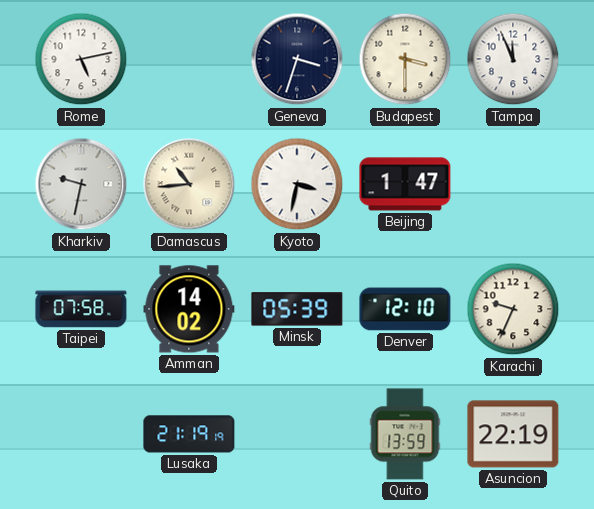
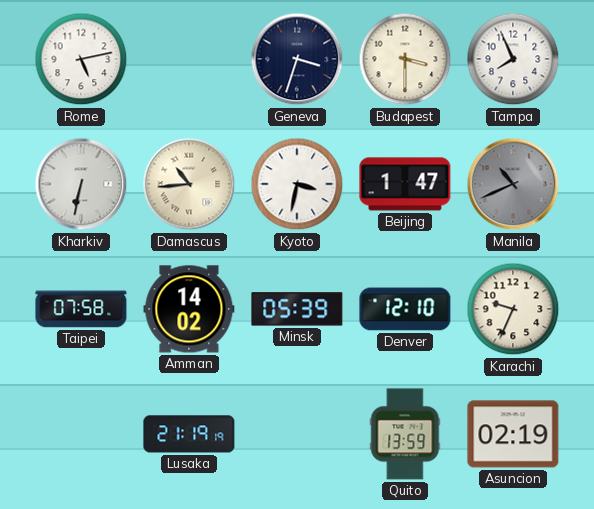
Tampa: 11:56 -> 7:56
Kharkiv: 9:32 -> 6:32
Manila: none -> 10:41
Asuncion: 22:19 -> 02:19
